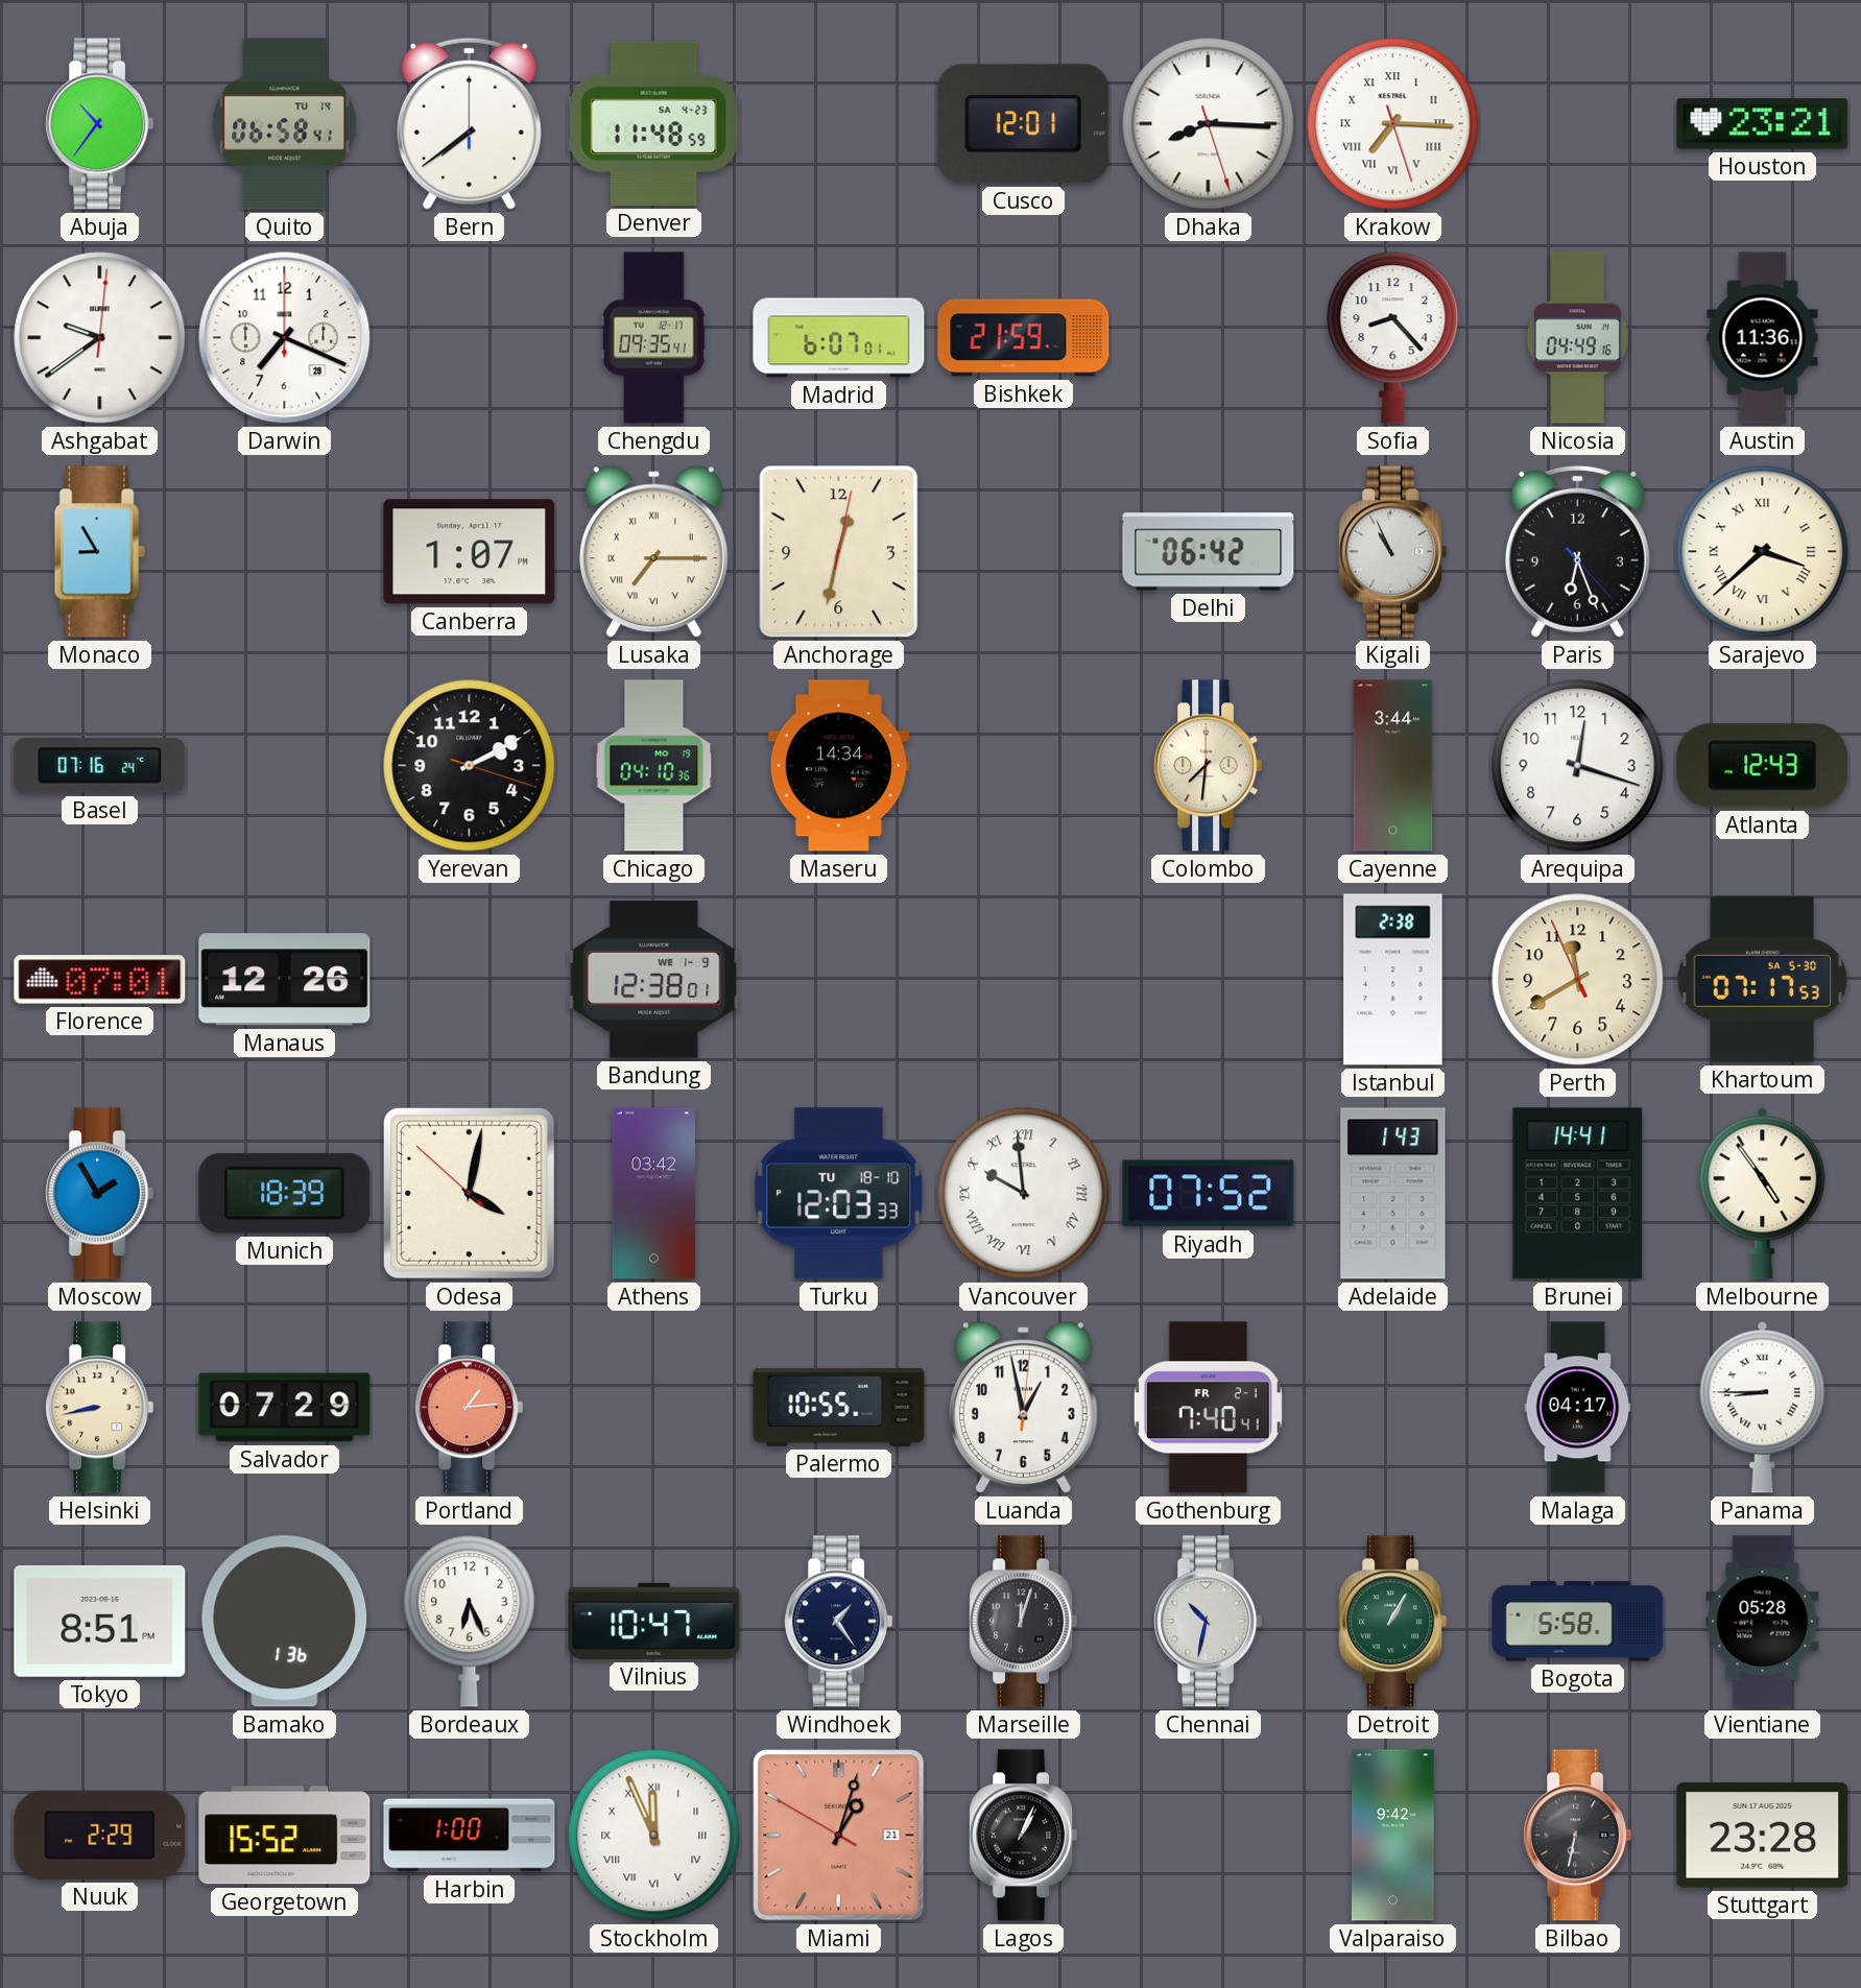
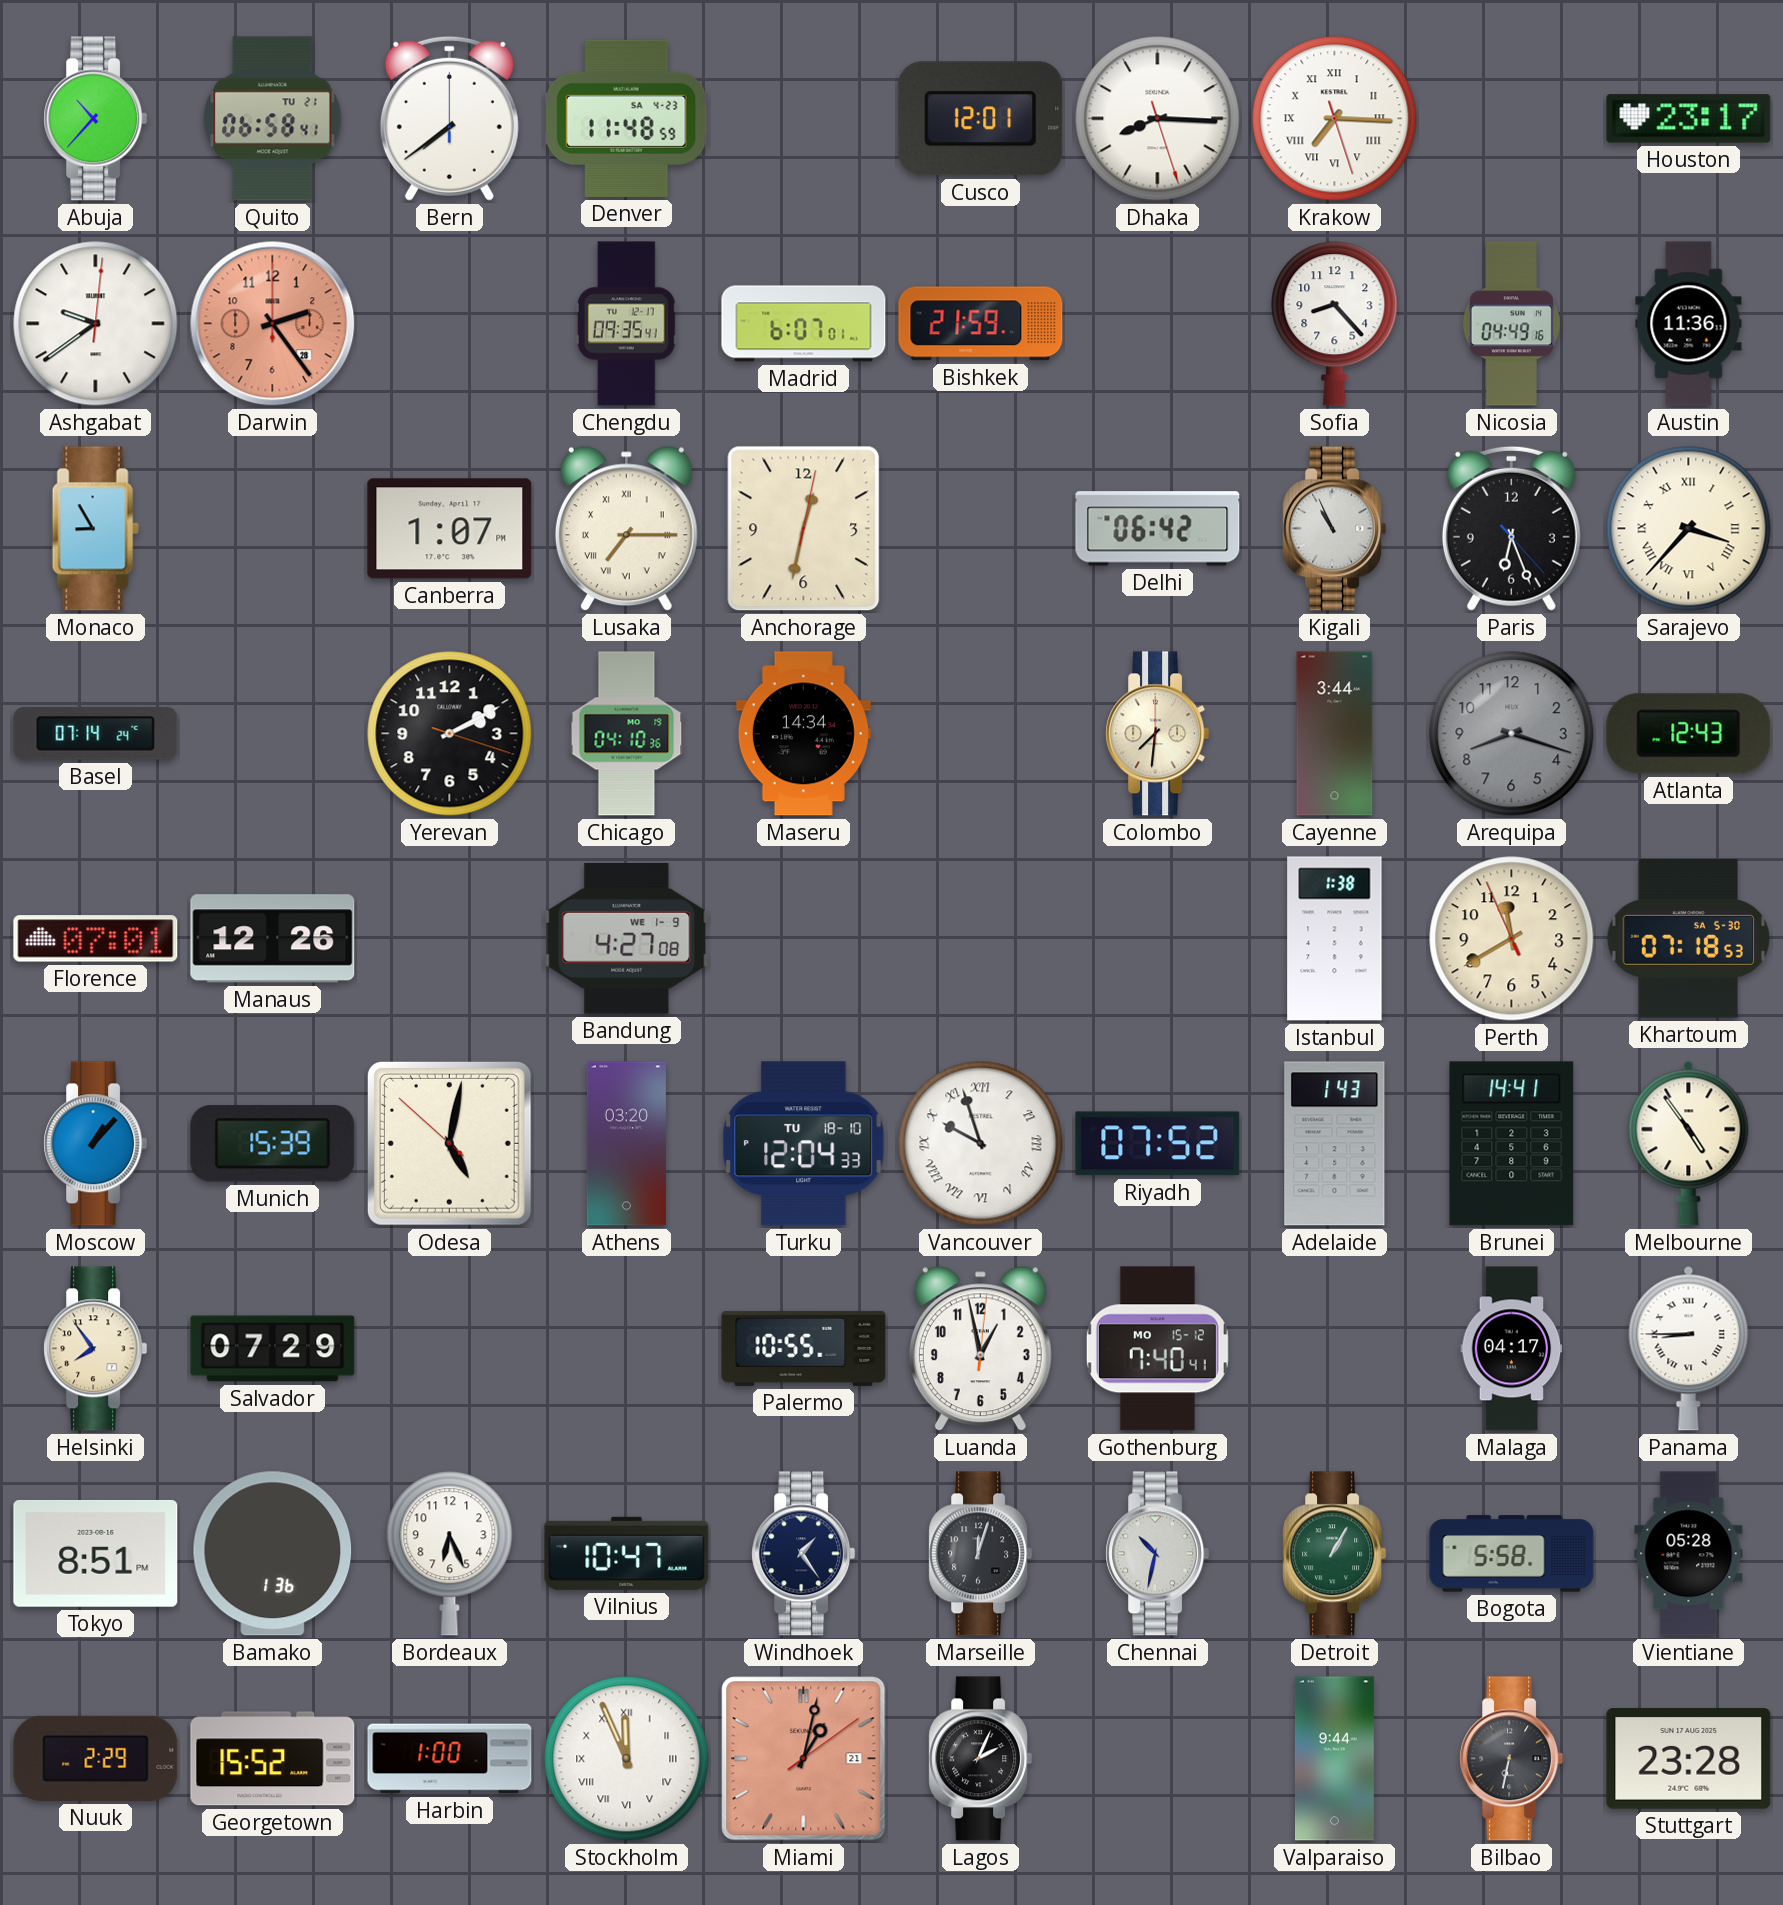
Abuja: 10:36 -> 10:37
Quito date: TU 14 -> TU 21
Houston: 23:21 -> 23:17
Darwin: 7:19 -> 2:24
Darwin dial: white -> salmon
Sarajevo: 3:38 -> 3:37
Basel: 07:16 -> 07:14
Arequipa: 12:18 -> 8:18
Arequipa dial: white -> grey
Bandung: 12:38 -> 4:27
Istanbul: 2:38 -> 1:38
Khartoum: 07:17 -> 07:18
Moscow: 1:55 -> 1:07
Munich: 18:39 -> 15:39
Odesa: 4:01 -> 5:01
Athens: 03:42 -> 03:20
Turku: 12:03 -> 12:04
Vancouver: 9:59 -> 9:57
Helsinki: 8:43 -> 7:54
Portland: 1:14 -> none
Gothenburg date: FR 2-1 -> MO 15-12
Miami: 1:02:50 -> 1:02:09
Lagos: 1:04 -> 2:04
Valparaiso: 9:42 -> 9:44
